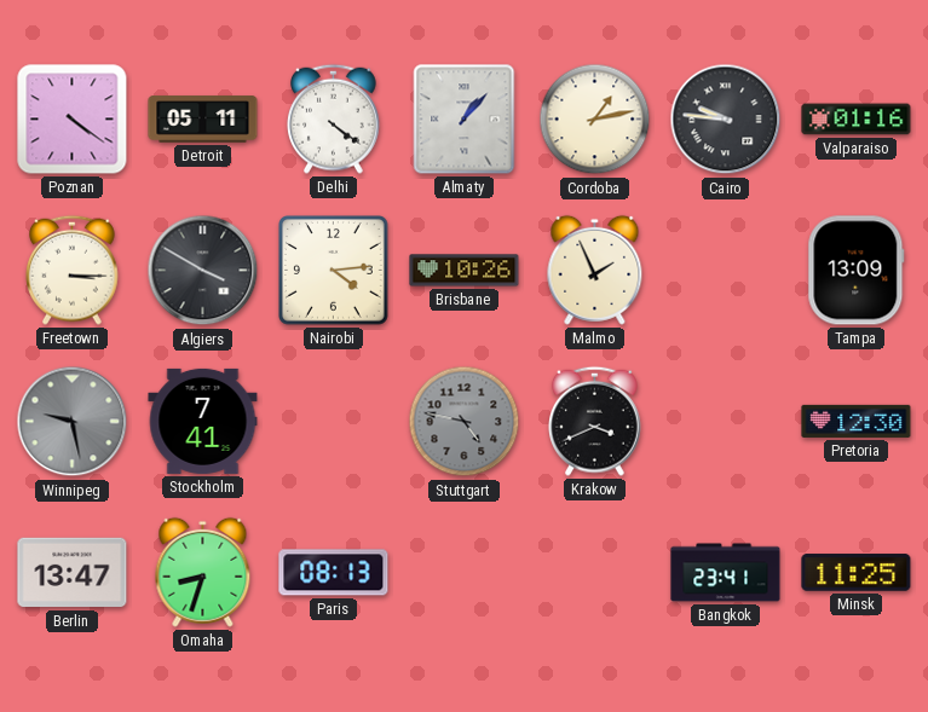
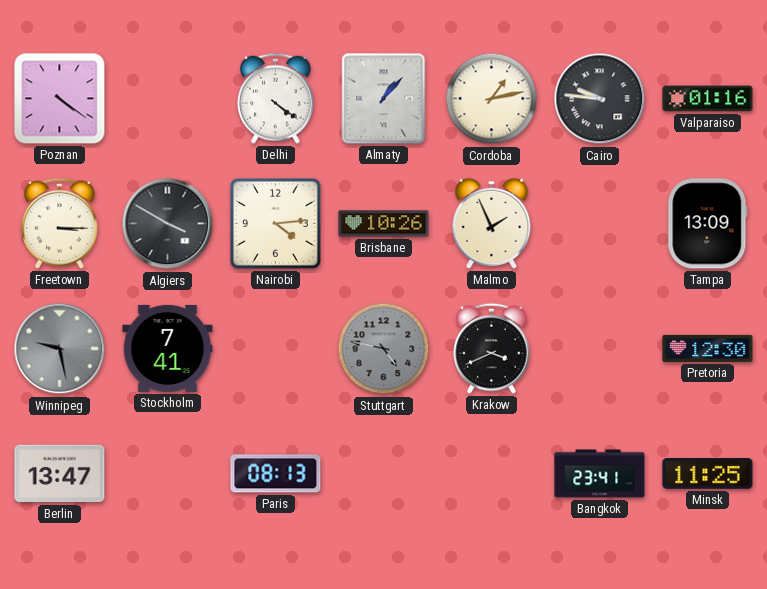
Detroit: 05:11 -> none
Omaha: 8:33 -> none
